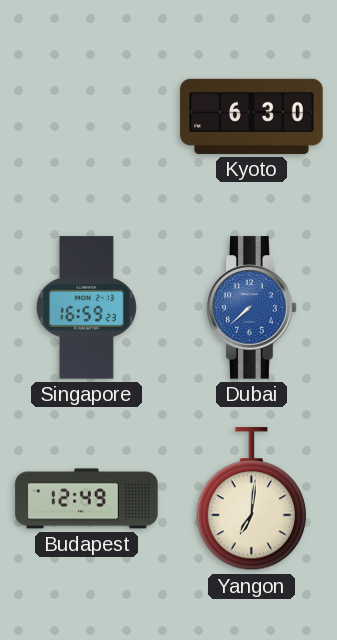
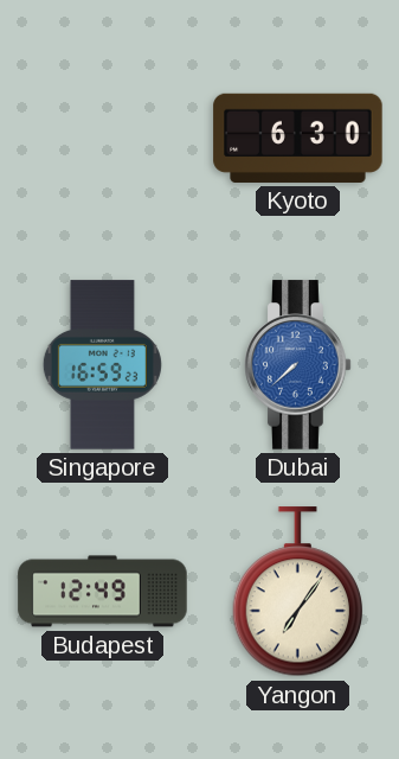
Yangon: 7:01 -> 7:06
